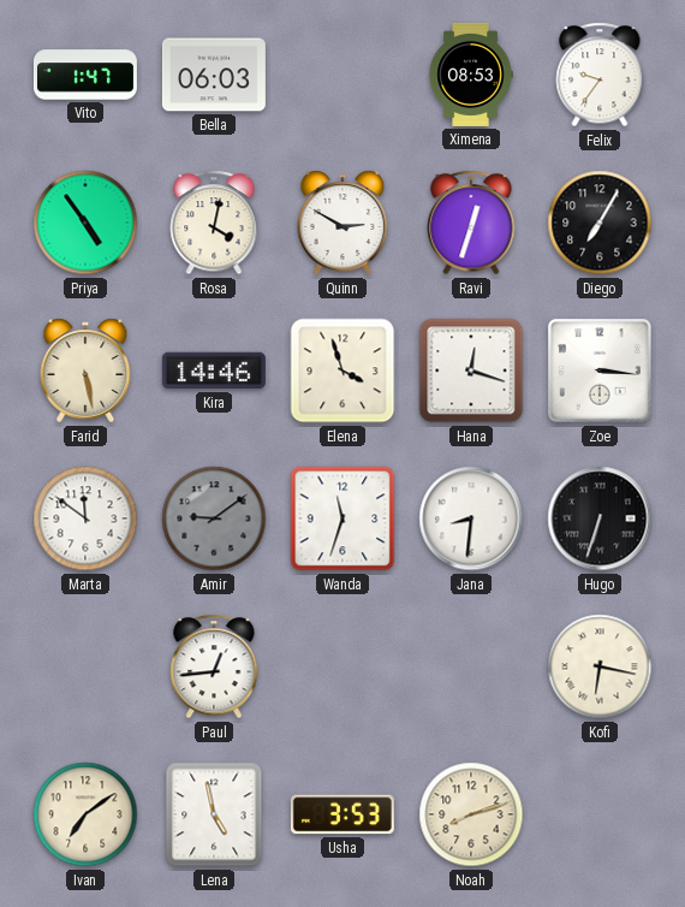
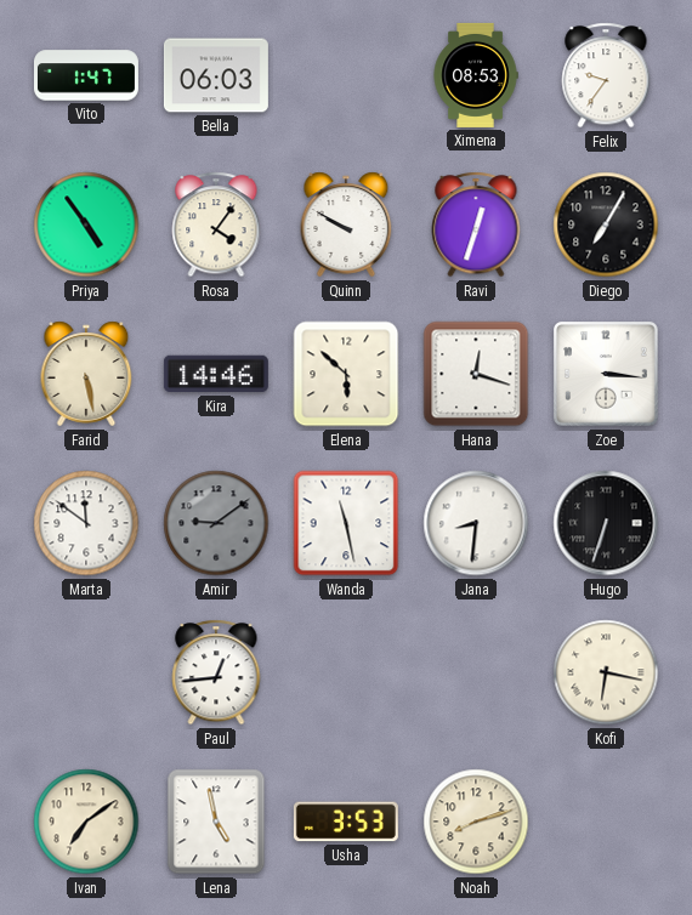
Rosa: 4:02 -> 4:06
Quinn: 2:50 -> 9:50
Elena: 3:57 -> 5:52
Wanda: 11:33 -> 11:28
